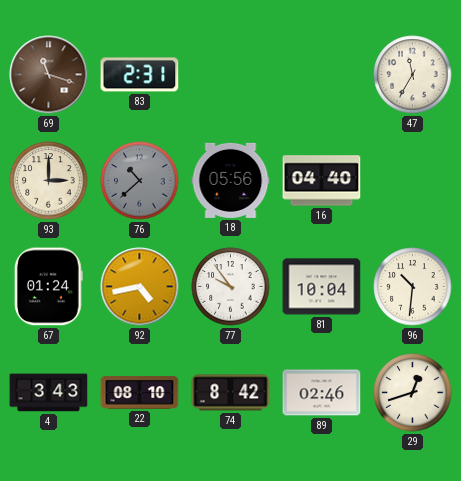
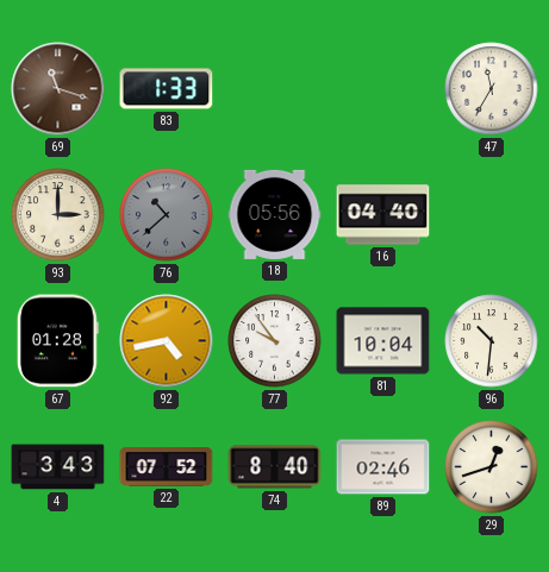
83: 2:31 -> 1:33
67: 01:24 -> 01:28
22: 08:10 -> 07:52
74: 8:42 -> 8:40
